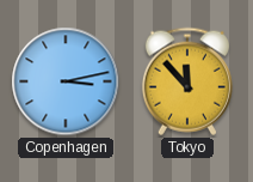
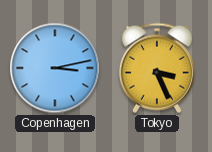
Tokyo: 11:53 -> 3:26
